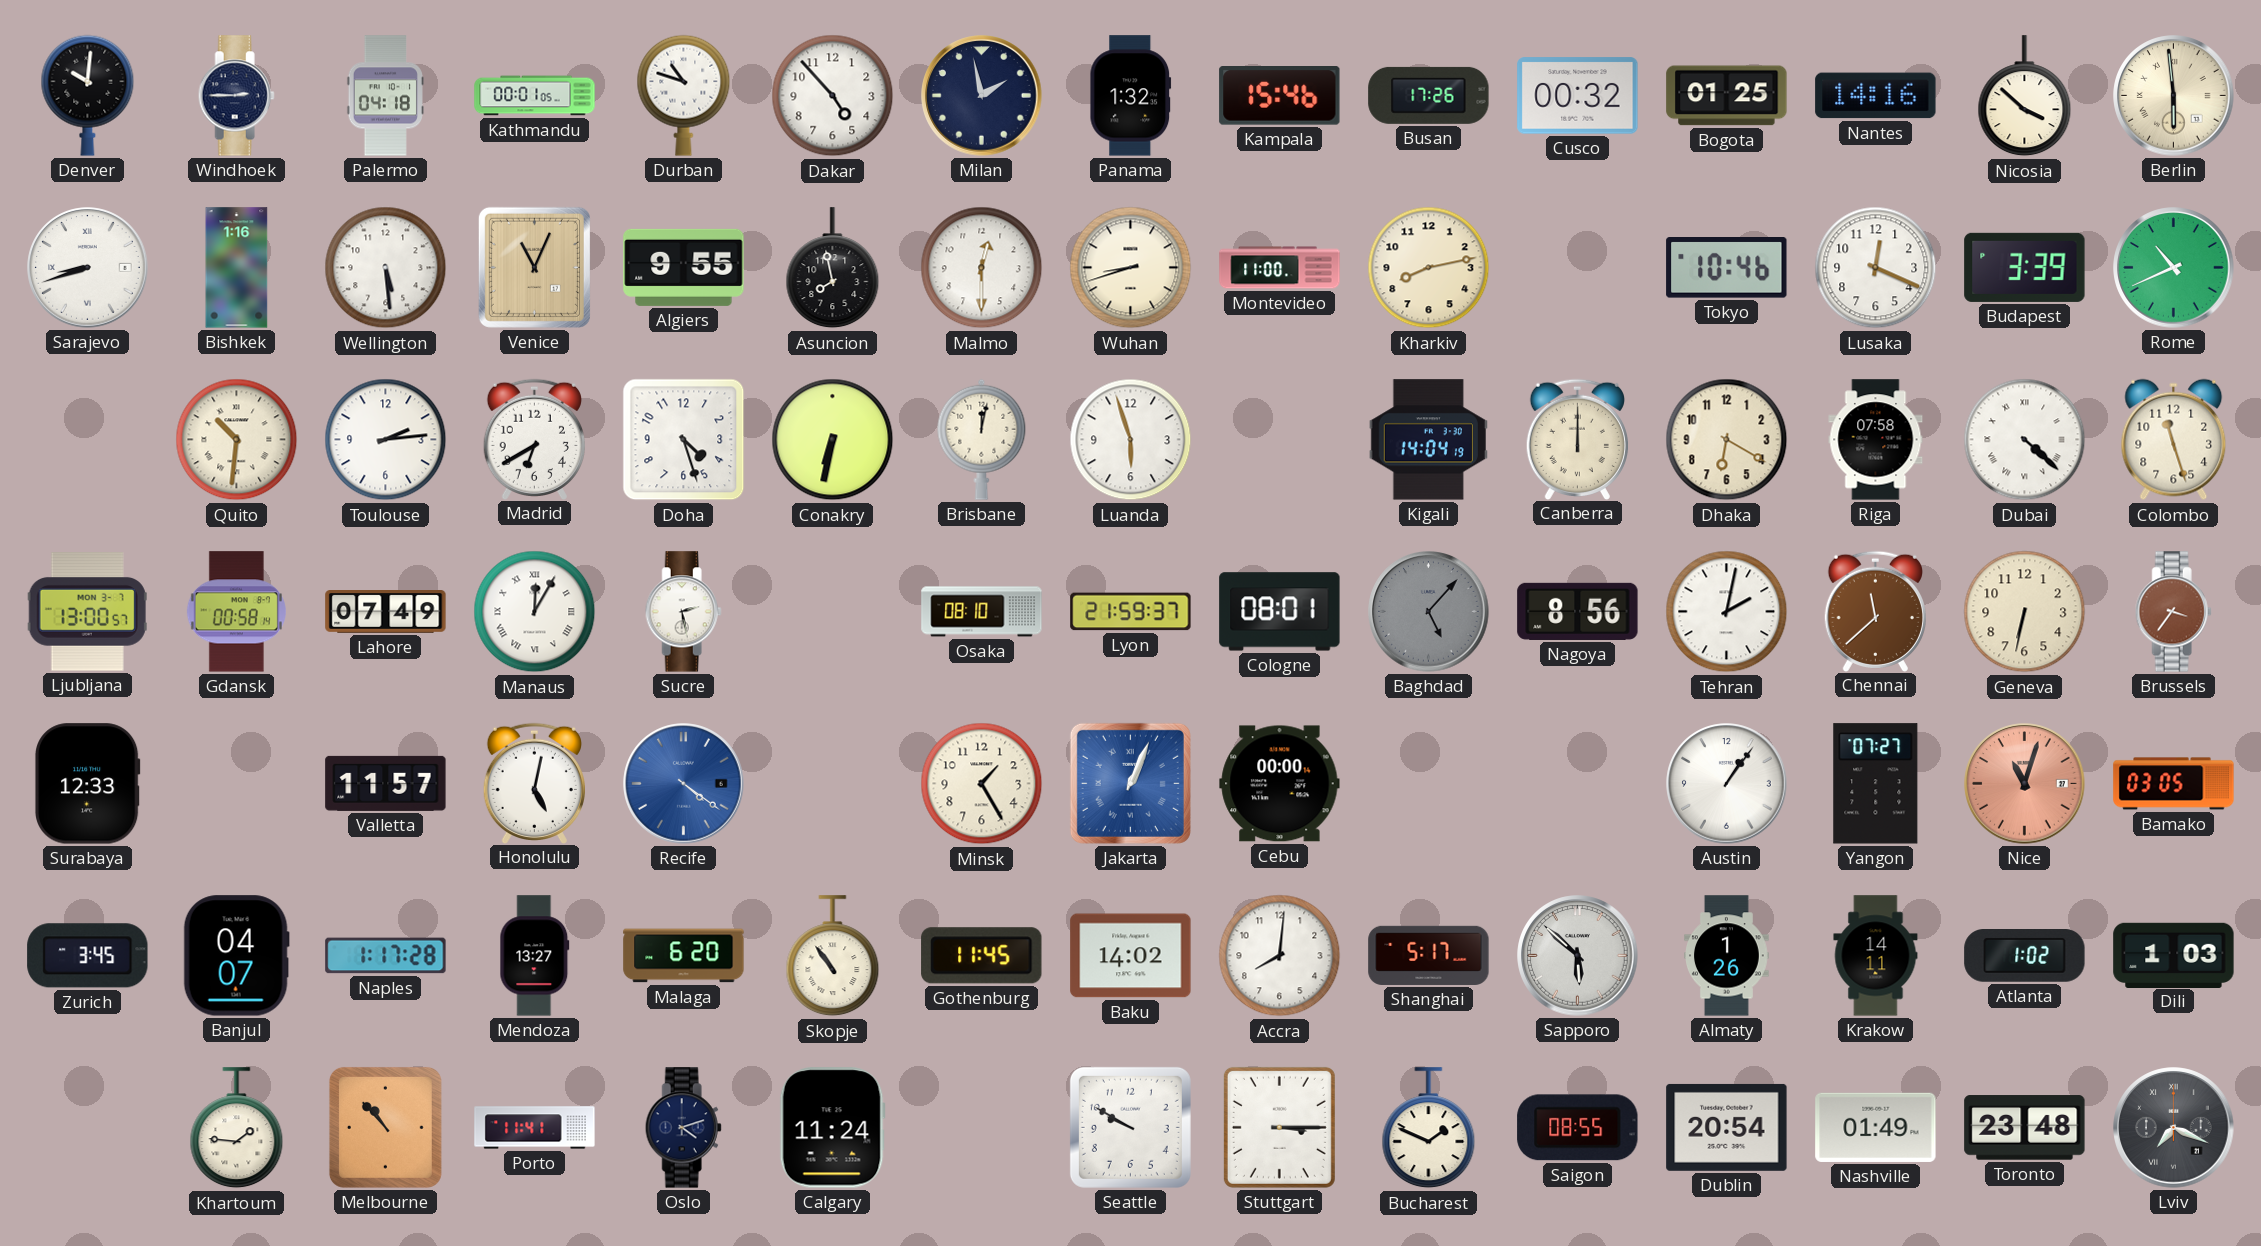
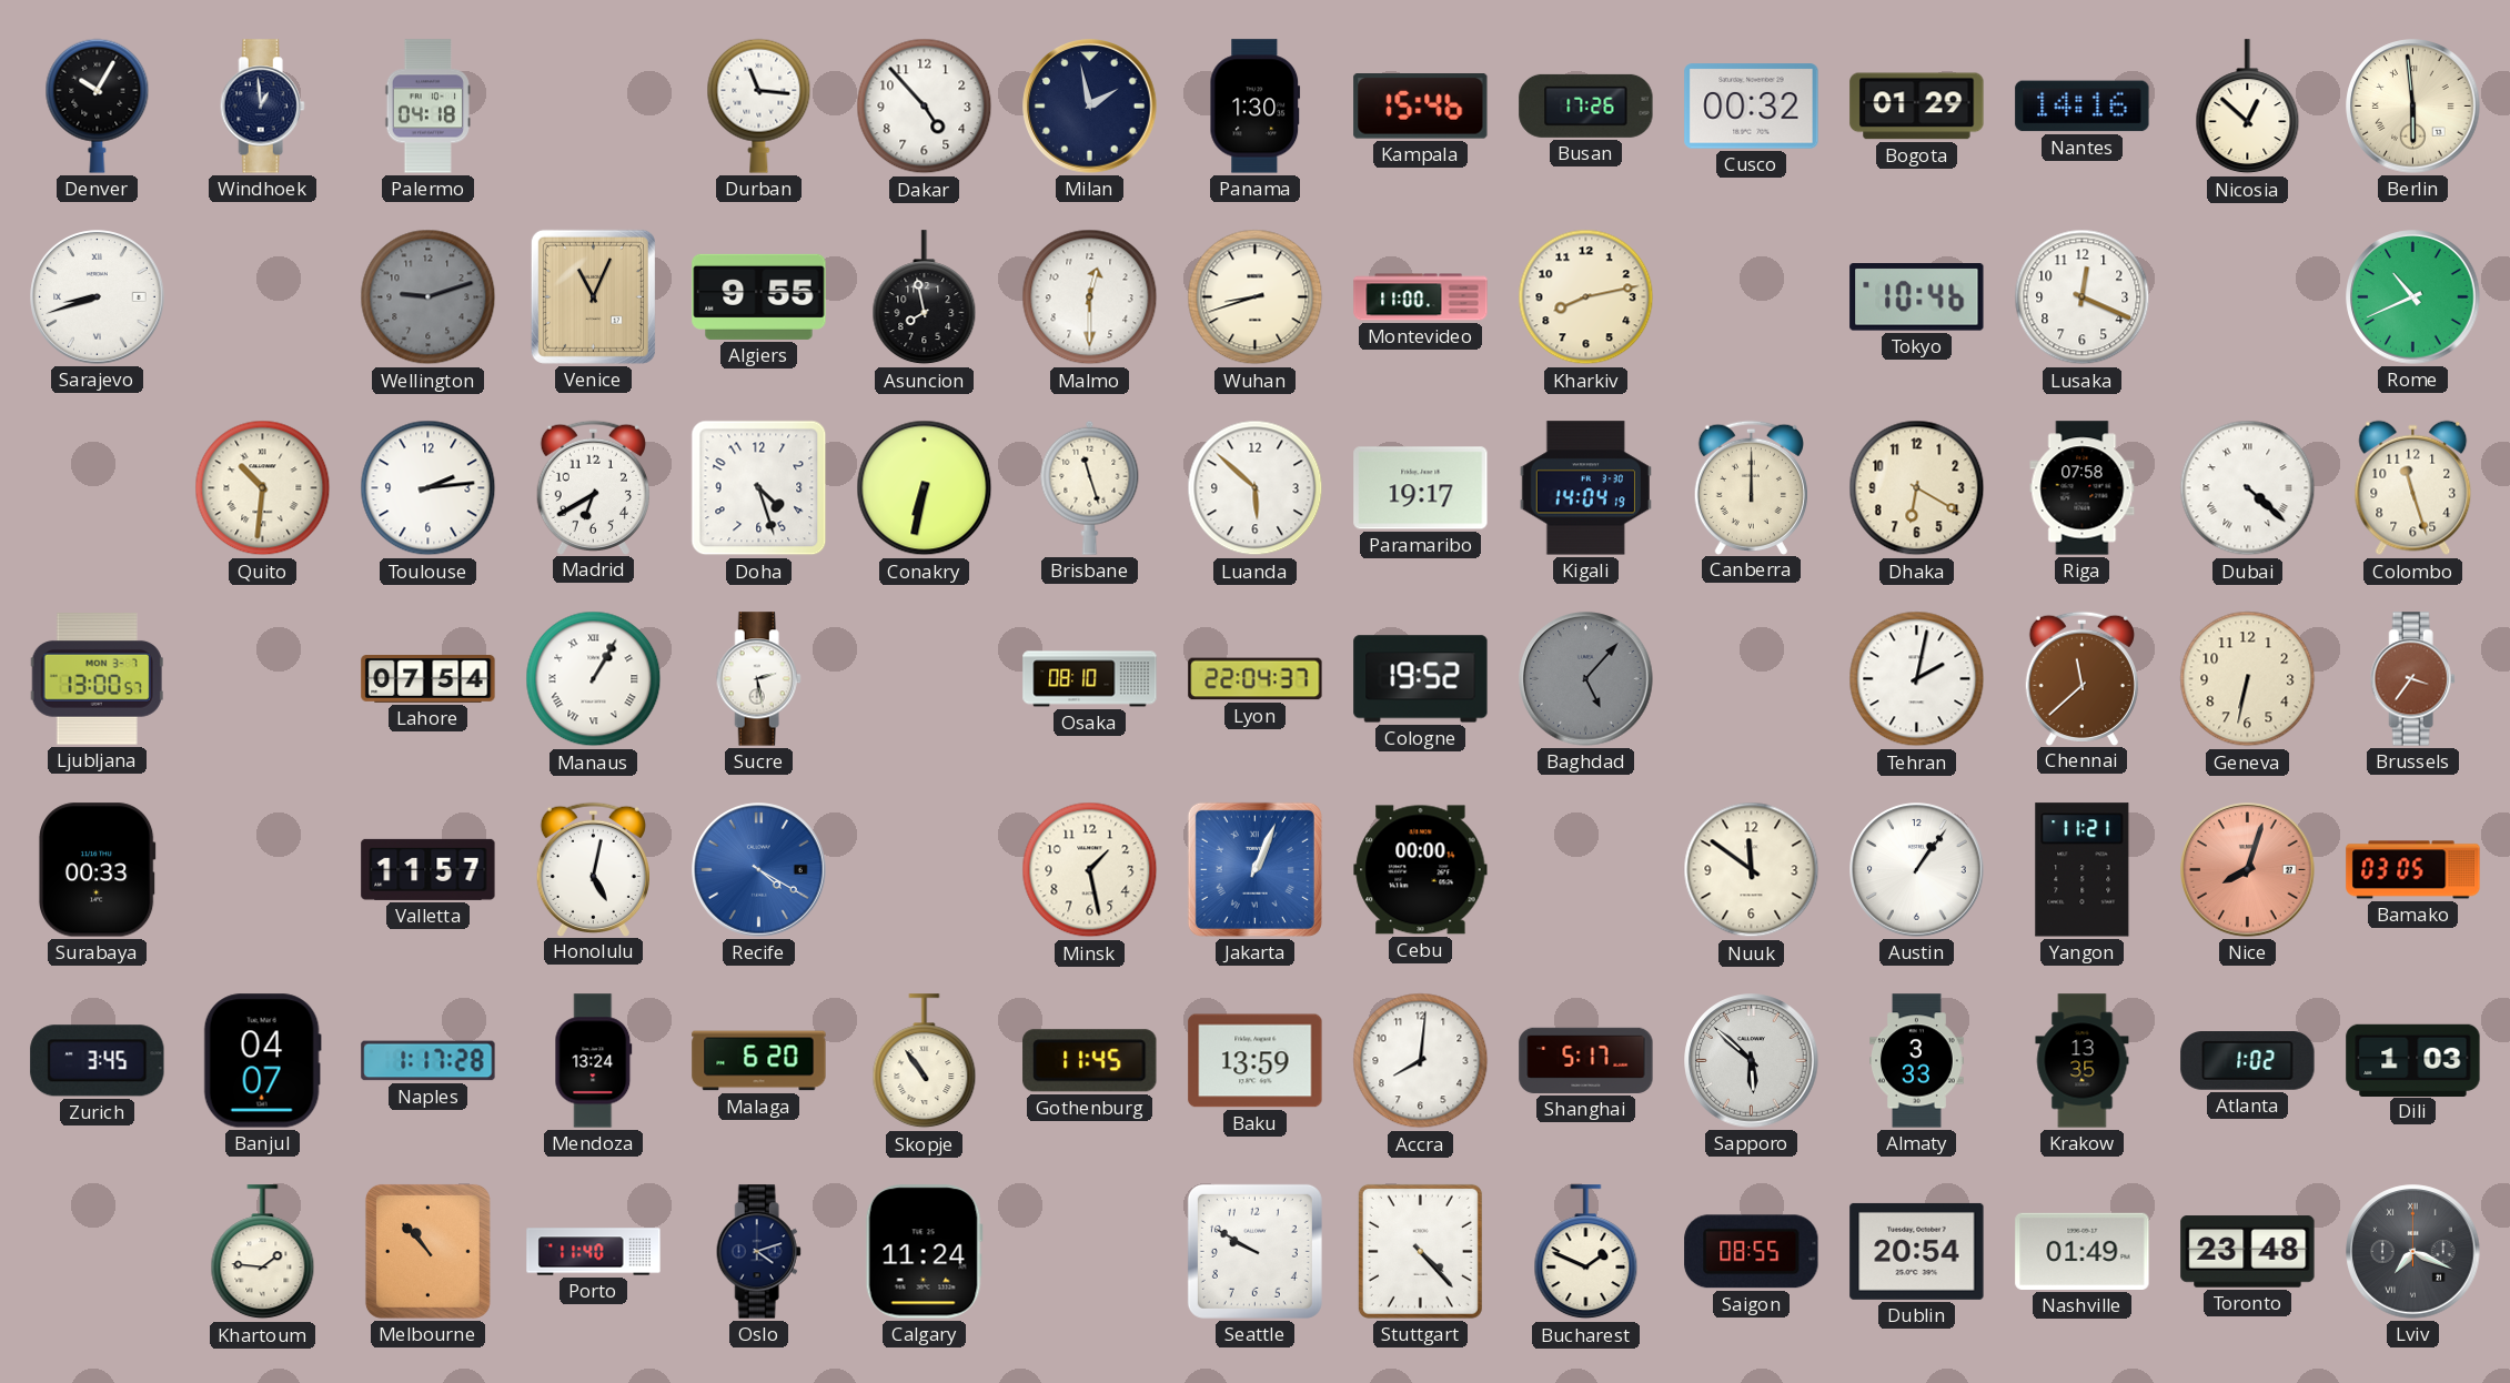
Denver: 10:01 -> 10:05
Windhoek: 2:45 -> 12:59
Kathmandu: 00:01 -> none
Durban: 10:48 -> 11:16
Panama: 1:32 -> 1:30
Bogota: 01:25 -> 01:29
Nicosia: 3:52 -> 12:52
Bishkek: 1:16 -> none
Wellington: 5:29 -> 9:12
Wellington dial: white -> grey
Budapest: 3:39 -> none
Brisbane: 12:02 -> 11:27
Luanda: 5:57 -> 5:52
Paramaribo: none -> 19:17
Gdansk: 00:58 -> none
Lahore: 07:49 -> 07:54
Manaus: 12:05 -> 1:05
Lyon: 21:59 -> 22:04
Cologne: 08:01 -> 19:52
Nagoya: 8:56 -> none
Surabaya: 12:33 -> 00:33
Recife: 4:21 -> 4:20
Minsk: 1:25 -> 1:28
Nuuk: none -> 11:51
Yangon: 07:27 -> 11:21
Nice: 11:03 -> 8:03
Mendoza: 13:27 -> 13:24
Baku: 14:02 -> 13:59
Almaty: 1:26 -> 3:33
Krakow: 14:11 -> 13:35
Porto: 11:41 -> 11:40
Stuttgart: 3:15 -> 4:23
